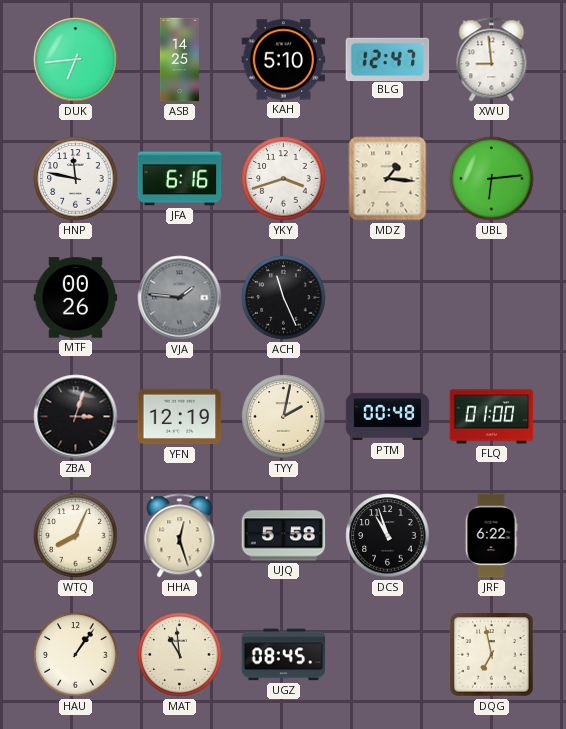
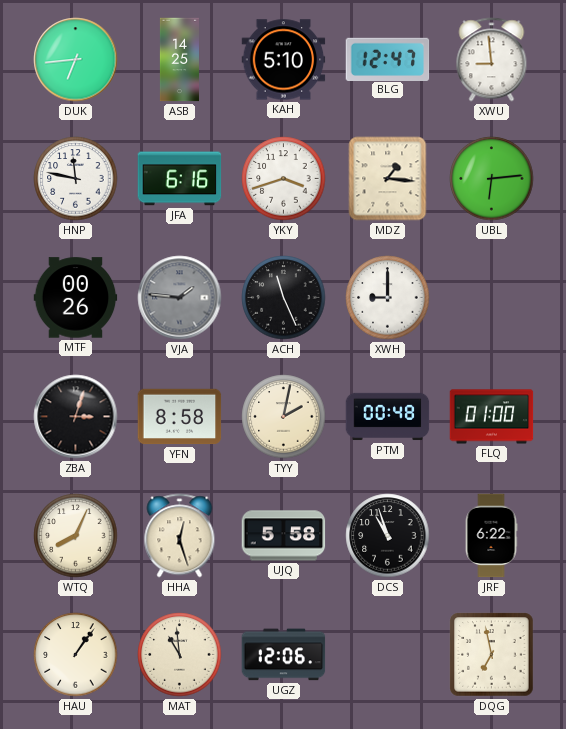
XWH: none -> 9:00
YFN: 12:19 -> 8:58
UGZ: 08:45 -> 12:06
